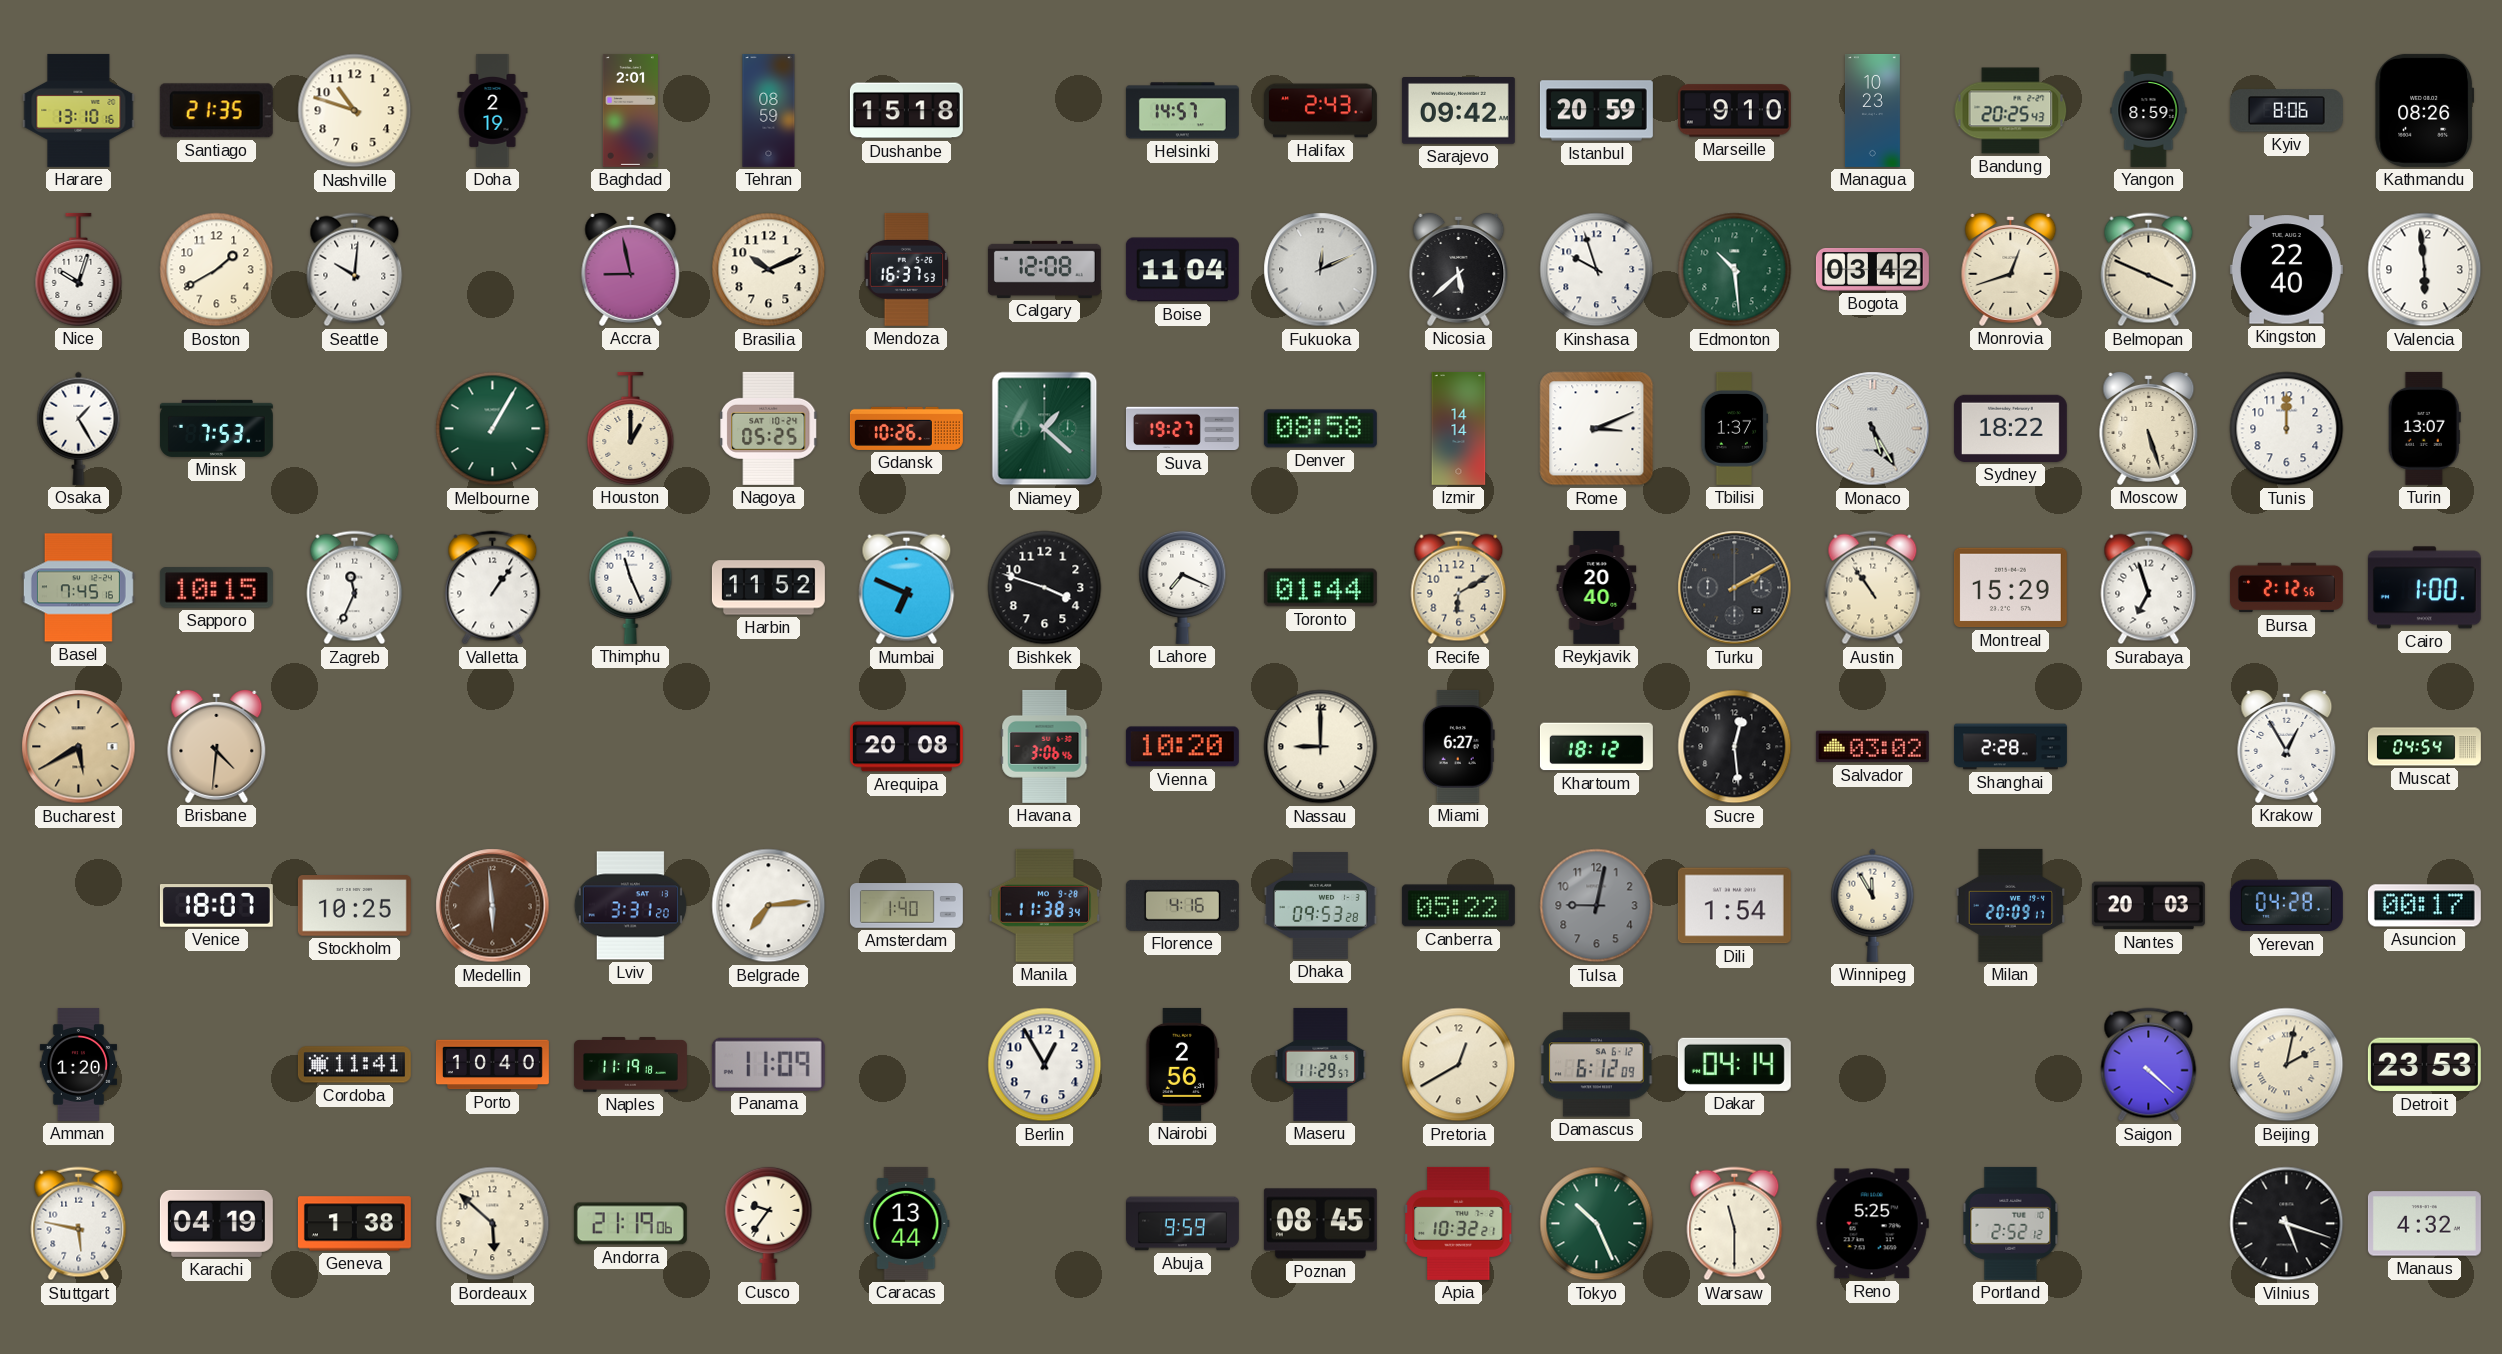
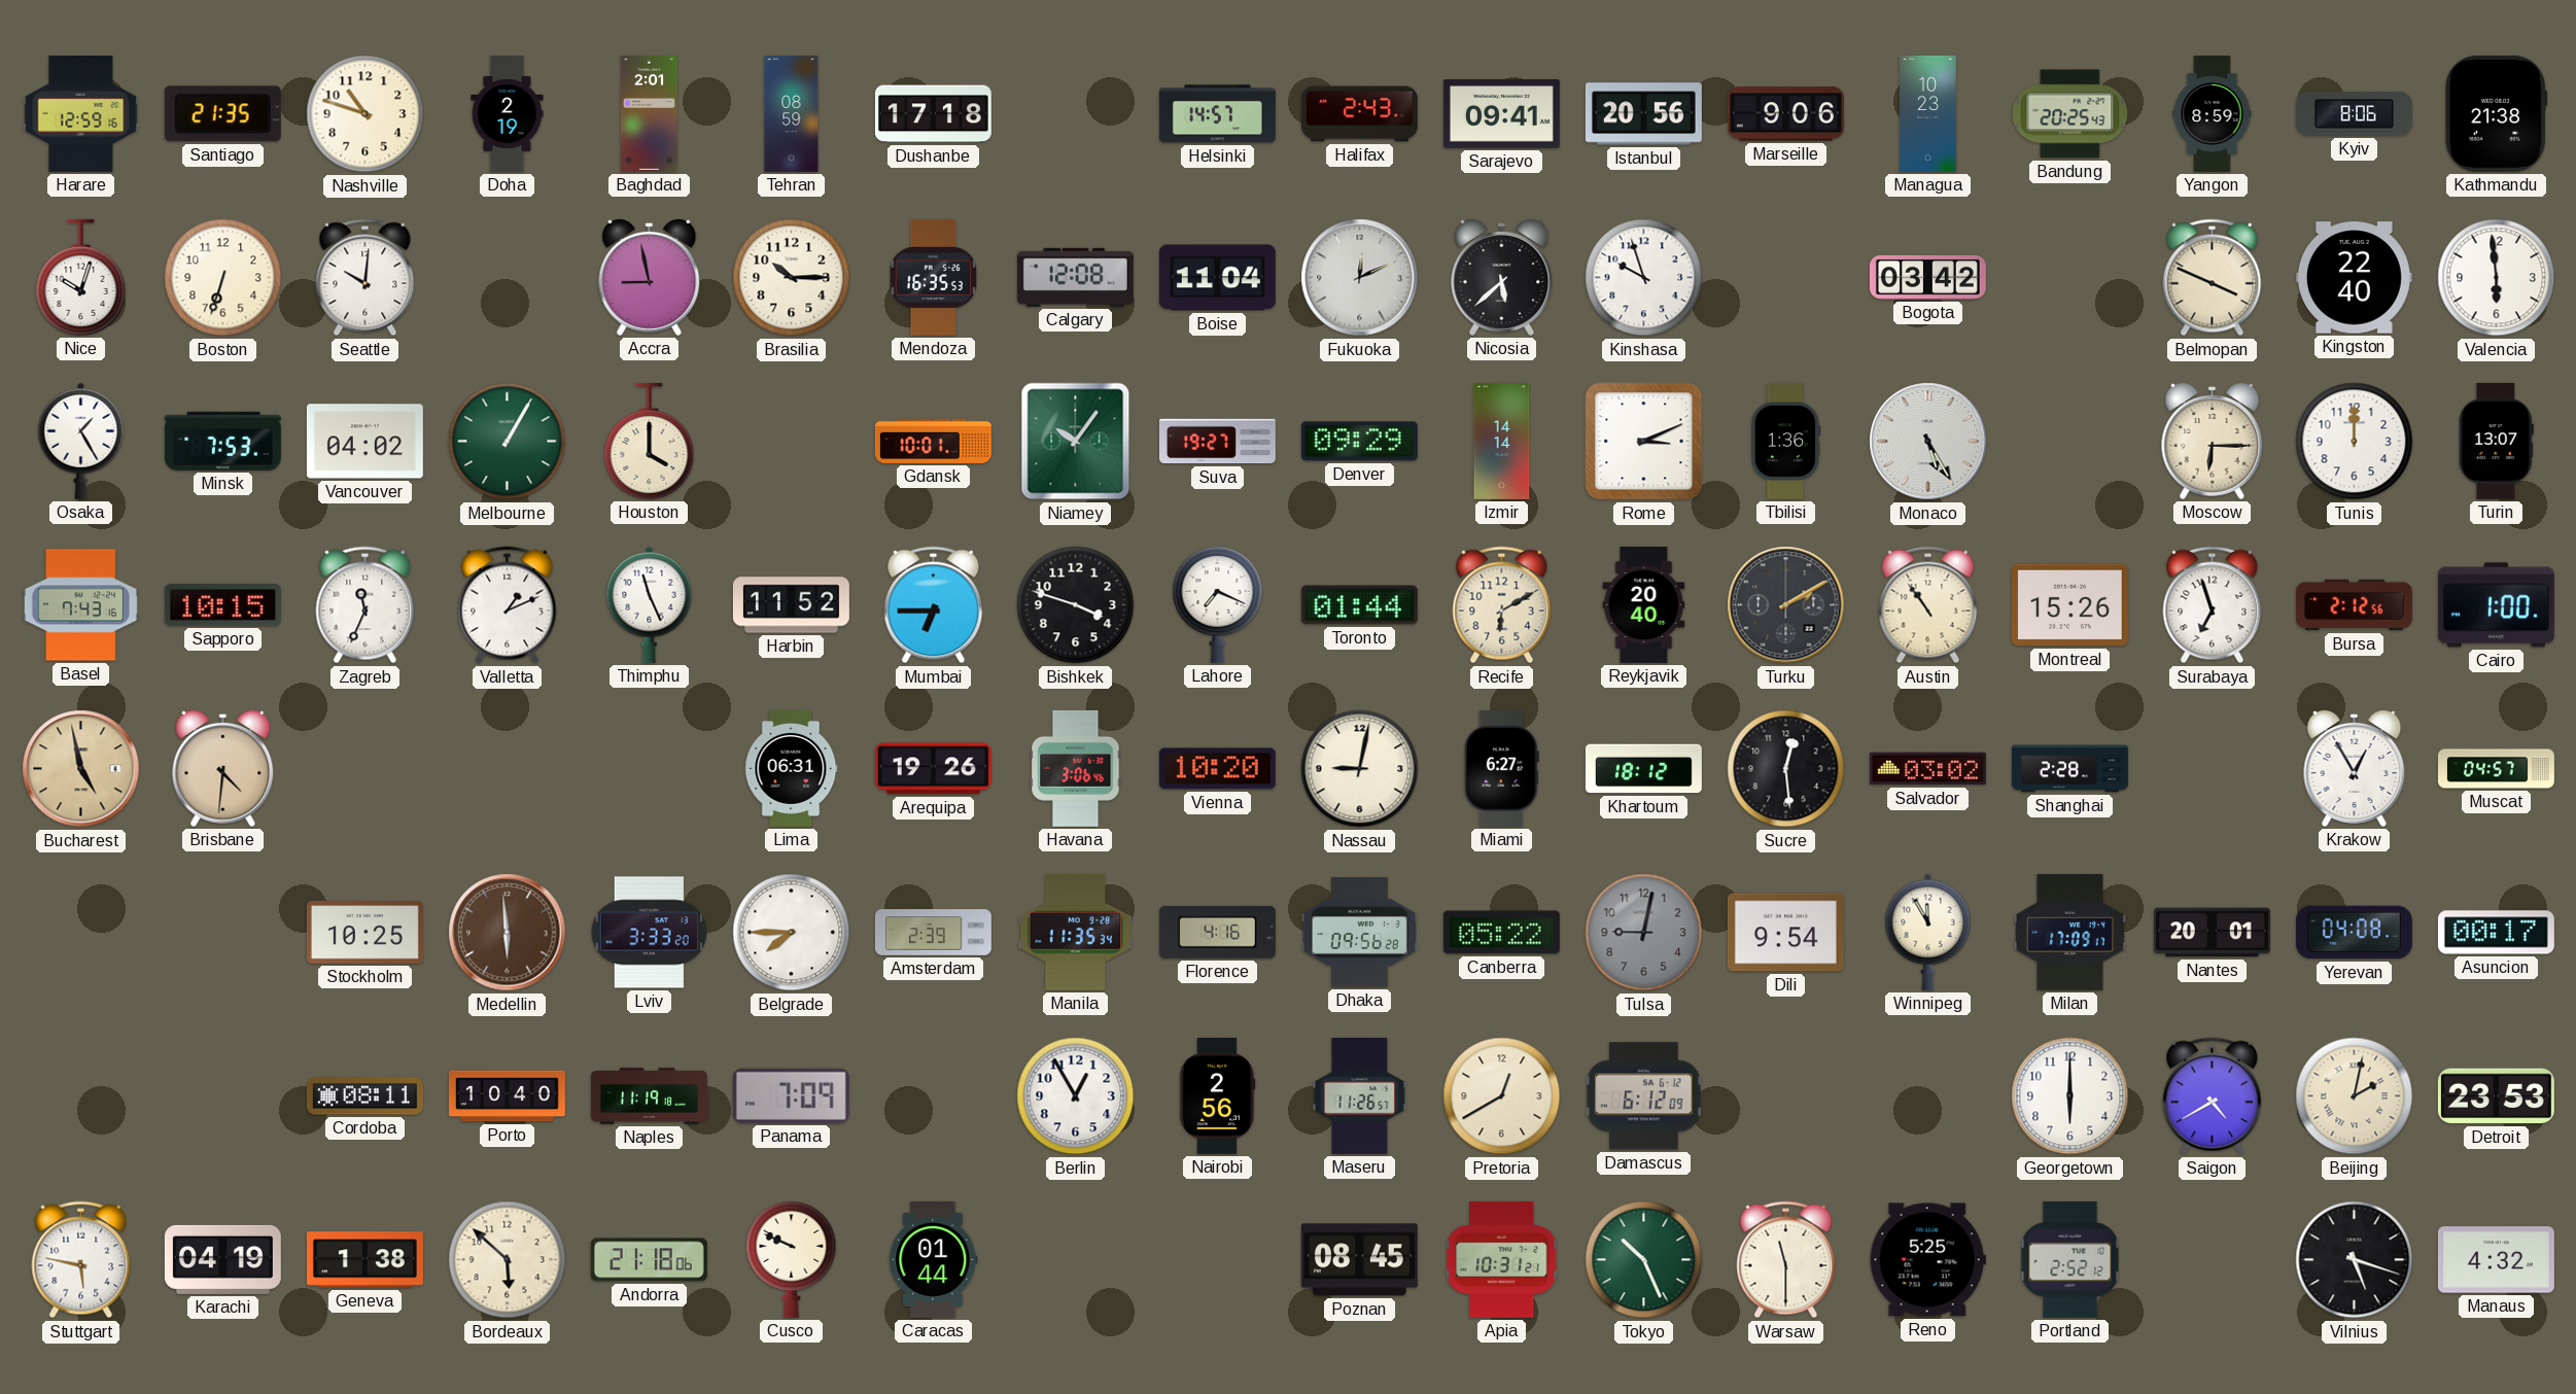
Harare: 13:10 -> 12:59
Dushanbe: 15:18 -> 17:18
Sarajevo: 09:42 -> 09:41
Istanbul: 20:59 -> 20:56
Marseille: 9:10 -> 9:06
Kathmandu: 08:26 -> 21:38
Boston: 1:40 -> 6:33
Brasilia: 10:11 -> 10:15
Mendoza: 16:37 -> 16:35
Edmonton: 10:29 -> none
Monrovia: 12:42 -> none
Vancouver: none -> 04:02
Houston: 1:00 -> 4:00
Nagoya: 05:25 -> none
Gdansk: 10:26 -> 10:01
Niamey: 1:22 -> 10:06
Denver: 08:58 -> 09:29
Tbilisi: 1:37 -> 1:36
Sydney: 18:22 -> none
Moscow: 5:27 -> 6:15
Basel: 7:45 -> 7:43
Valletta: 1:06 -> 1:11
Mumbai: 6:49 -> 6:45
Montreal: 15:29 -> 15:26
Bucharest: 5:40 -> 4:58
Lima: none -> 06:31
Arequipa: 20:08 -> 19:26
Nassau: 9:00 -> 9:02
Muscat: 04:54 -> 04:57
Venice: 18:07 -> none
Lviv: 3:31 -> 3:33
Belgrade: 7:14 -> 7:45
Amsterdam: 1:40 -> 2:39
Manila: 11:38 -> 11:35
Dhaka: 09:53 -> 09:56
Dili: 1:54 -> 9:54
Milan: 20:09 -> 17:09
Nantes: 20:03 -> 20:01
Yerevan: 04:28 -> 04:08
Amman: 1:20 -> none
Cordoba: 11:41 -> 08:11
Panama: 11:09 -> 7:09
Maseru: 11:29 -> 11:26
Dakar: 04:14 -> none
Georgetown: none -> 6:00
Saigon: 4:22 -> 4:40
Andorra: 21:19 -> 21:18
Cusco: 9:36 -> 9:49
Caracas: 13:44 -> 01:44
Abuja: 9:59 -> none
Apia: 10:32 -> 10:31
